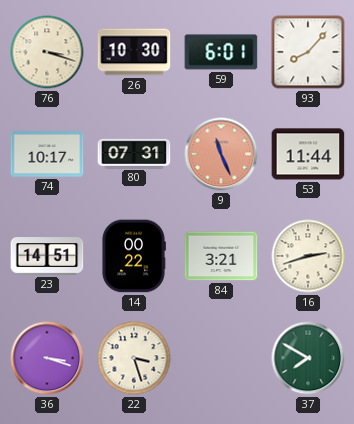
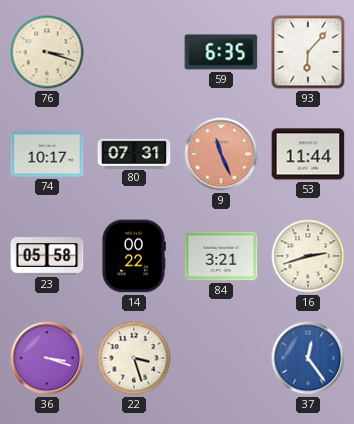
26: 10:30 -> none
59: 6:01 -> 6:35
93: 8:07 -> 6:07
23: 14:51 -> 05:58
37: 7:50 -> 12:24
37 dial: green -> blue
